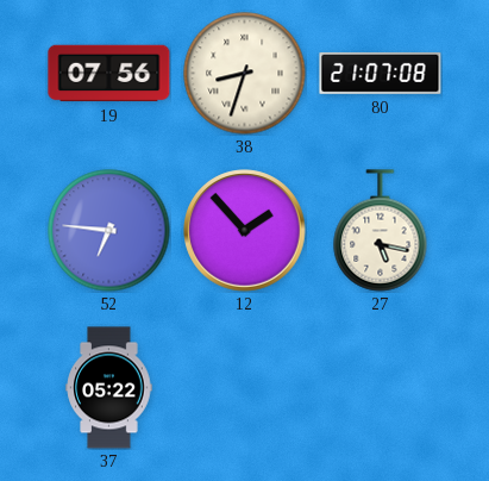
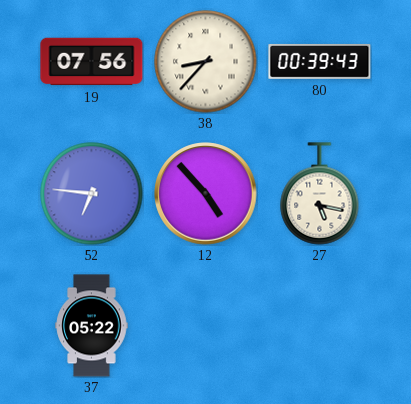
38: 8:33 -> 8:37
80: 21:07 -> 00:39
12: 1:53 -> 4:53
